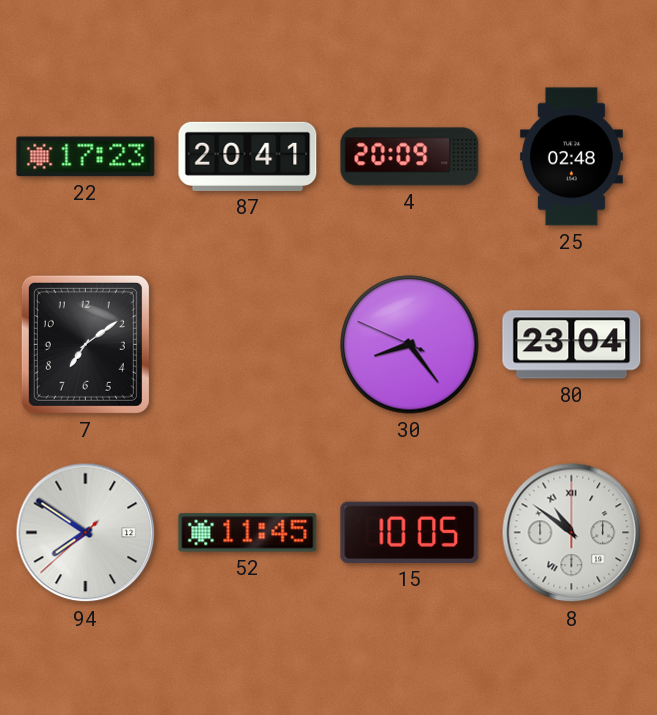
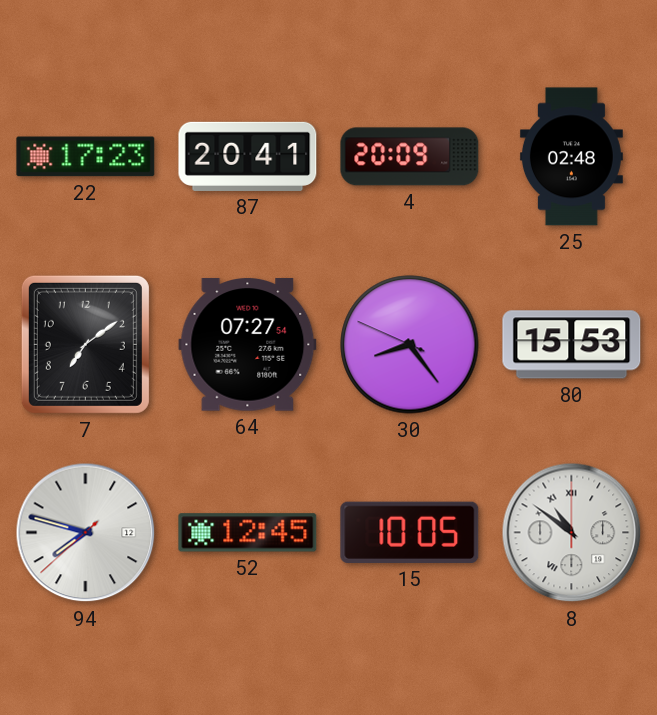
64: none -> 07:27
80: 23:04 -> 15:53
94: 7:50 -> 7:47
52: 11:45 -> 12:45
